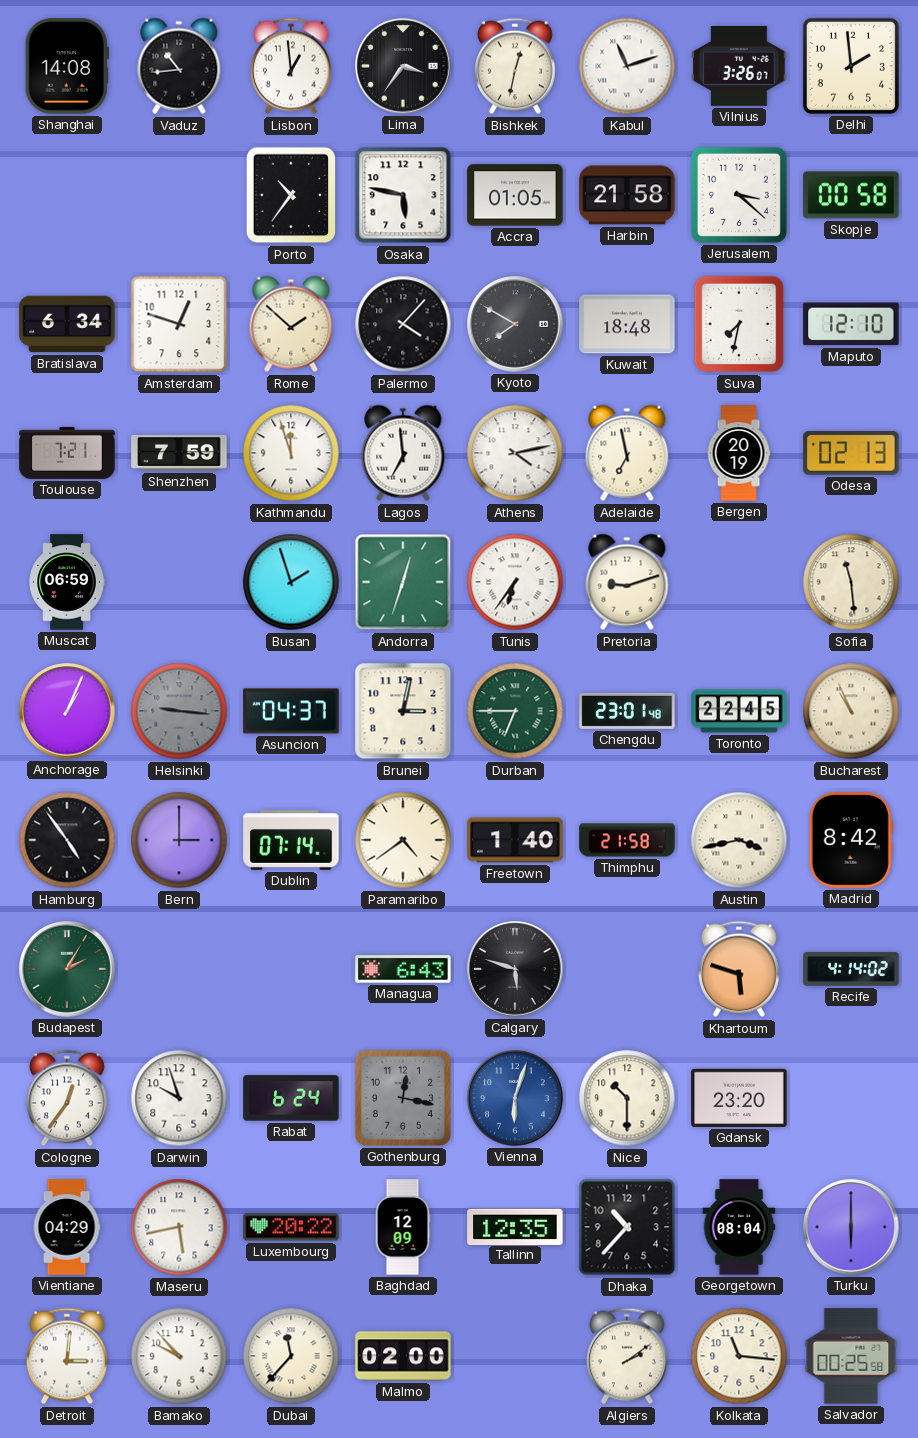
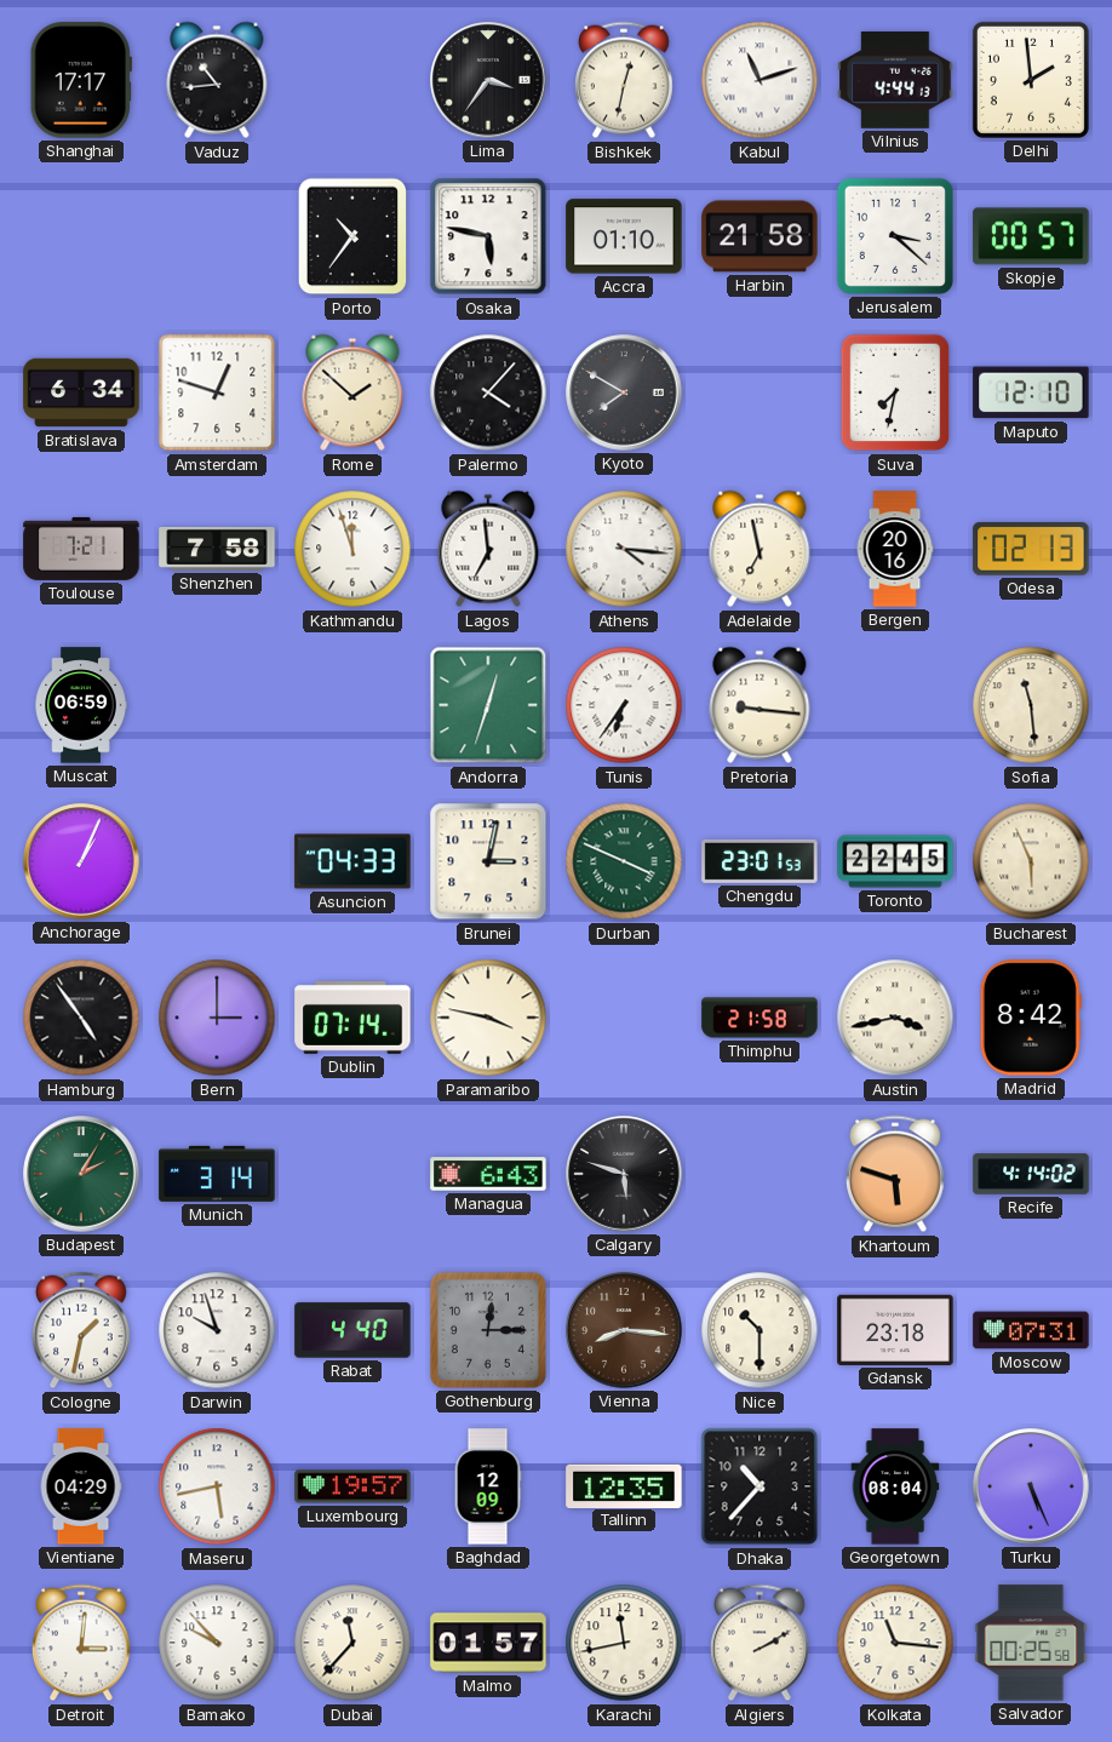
Shanghai: 14:08 -> 17:17
Lisbon: 12:59 -> none
Vilnius: 3:26 -> 4:44
Accra: 01:05 -> 01:10
Skopje: 00:58 -> 00:57
Kuwait: 18:48 -> none
Shenzhen: 7:59 -> 7:58
Athens: 4:13 -> 4:16
Bergen: 20:19 -> 20:16
Busan: 1:57 -> none
Pretoria: 9:12 -> 9:16
Helsinki: 9:16 -> none
Asuncion: 04:37 -> 04:33
Durban: 6:45 -> 3:49
Chengdu: 23:01:48 -> 23:01:53
Bucharest: 10:56 -> 5:56
Paramaribo: 4:39 -> 3:47
Freetown: 1:40 -> none
Munich: none -> 3:14
Cologne: 12:36 -> 1:32
Rabat: 6:24 -> 4:40
Gothenburg: 12:17 -> 12:15
Vienna: 6:03 -> 8:16
Vienna dial: blue -> brown
Gdansk: 23:20 -> 23:18
Moscow: none -> 07:31
Luxembourg: 20:22 -> 19:57
Turku: 6:00 -> 5:26
Malmo: 02:00 -> 01:57
Karachi: none -> 11:43
Algiers: 2:09 -> 2:10
